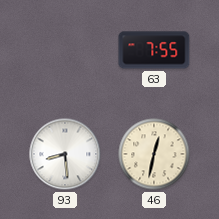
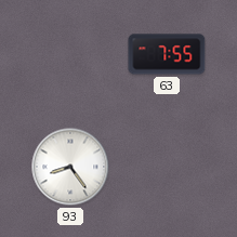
93: 8:29 -> 8:24
46: 12:32 -> none
